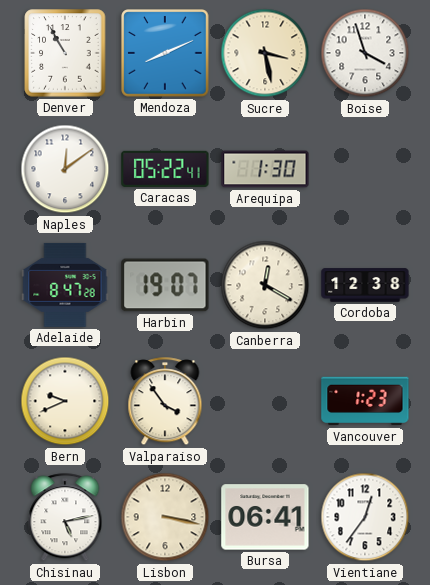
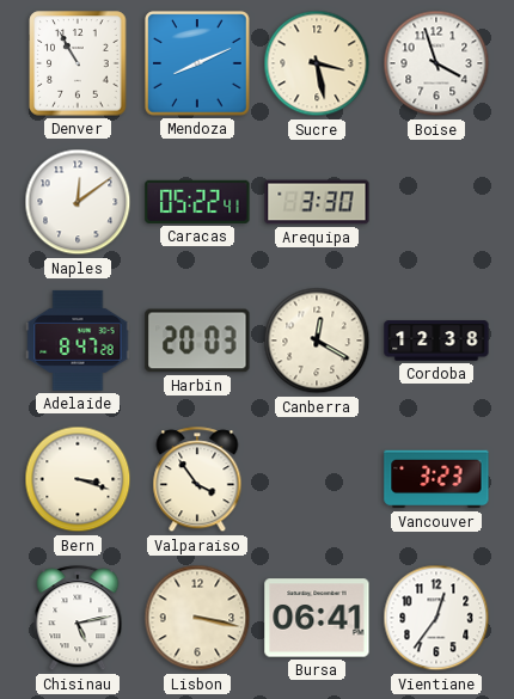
Arequipa: 1:30 -> 3:30
Harbin: 19:07 -> 20:03
Bern: 9:41 -> 3:18
Vancouver: 1:23 -> 3:23
